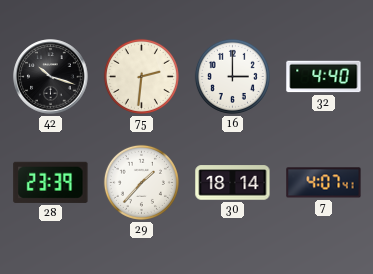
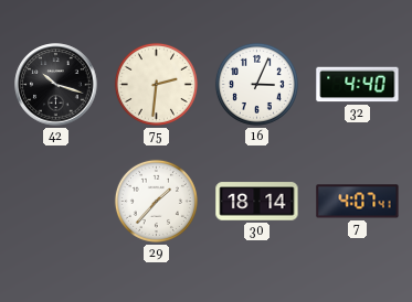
16: 3:00 -> 3:04
28: 23:39 -> none
